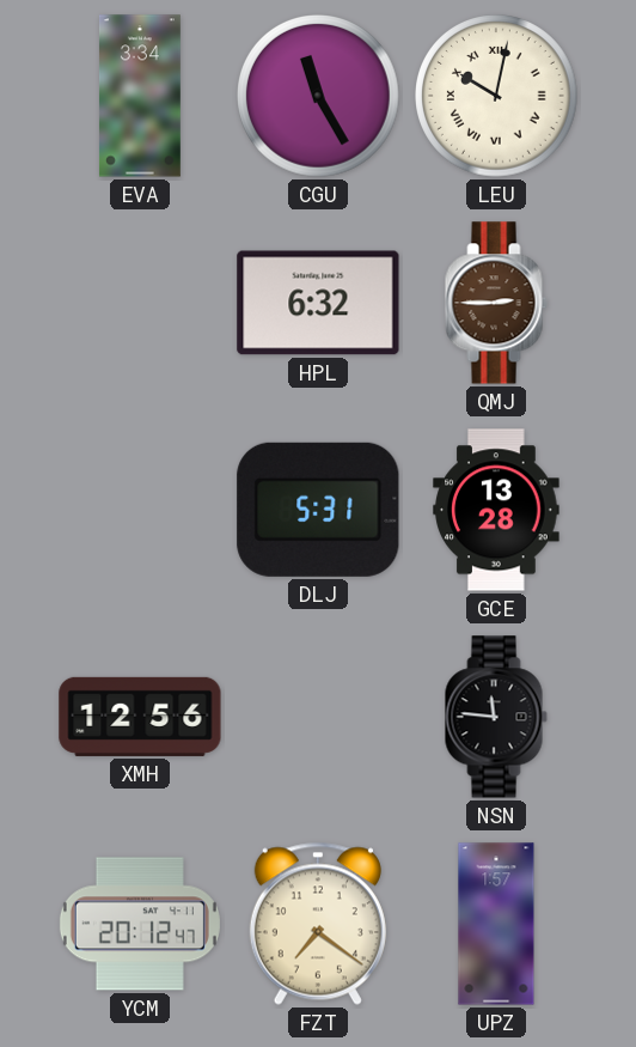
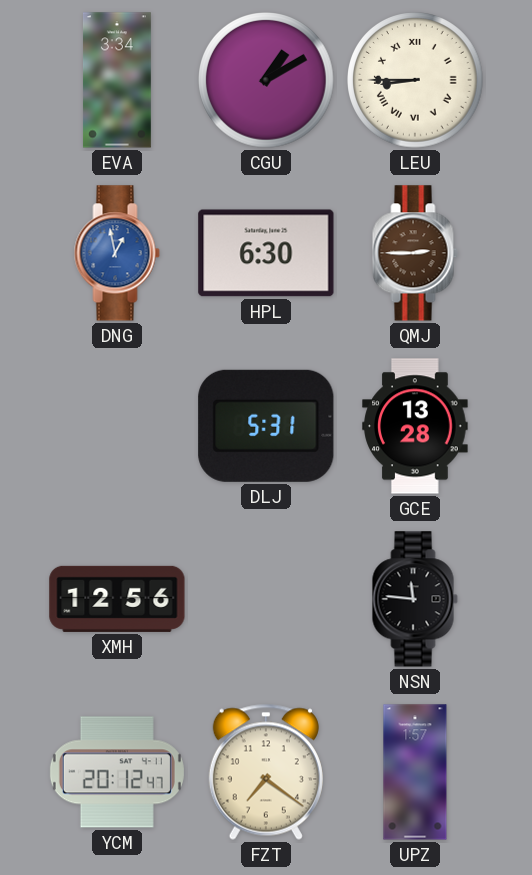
CGU: 11:25 -> 1:10
LEU: 10:02 -> 8:45
DNG: none -> 12:58
HPL: 6:32 -> 6:30
